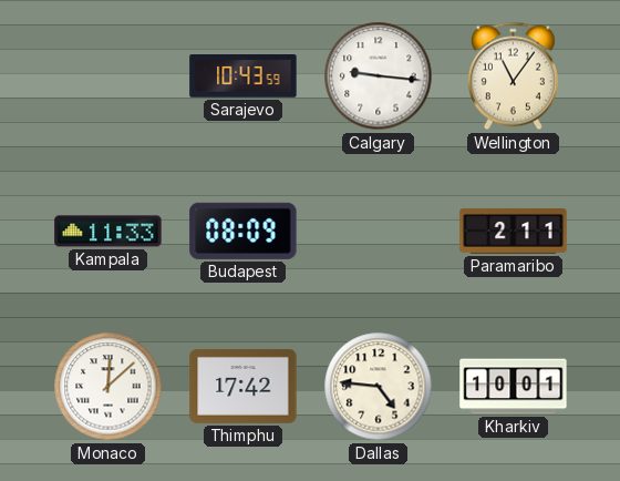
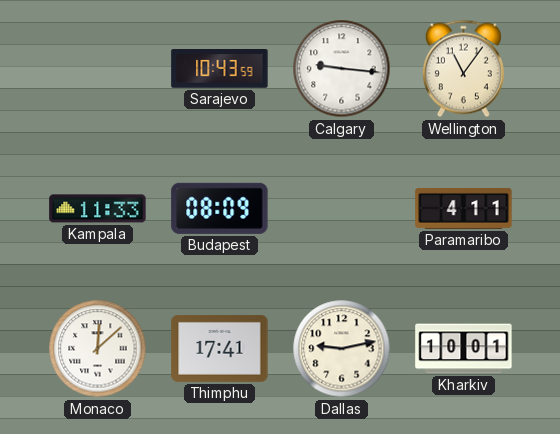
Paramaribo: 2:11 -> 4:11
Thimphu: 17:42 -> 17:41
Dallas: 4:46 -> 9:13
